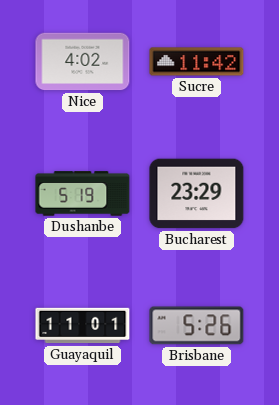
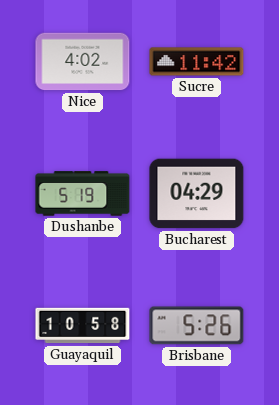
Bucharest: 23:29 -> 04:29
Guayaquil: 11:01 -> 10:58
